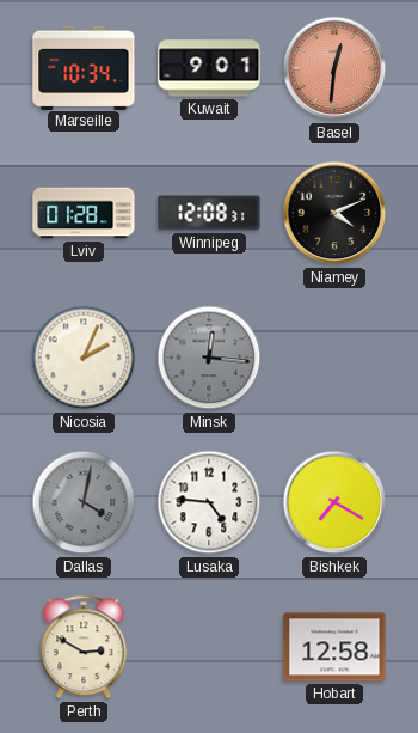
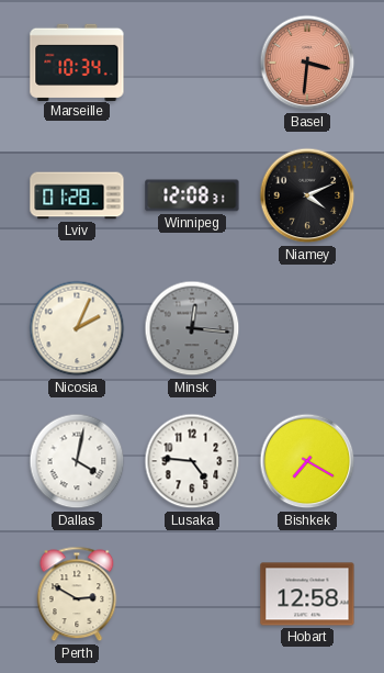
Kuwait: 9:01 -> none
Basel: 12:31 -> 3:31
Dallas dial: grey -> white
